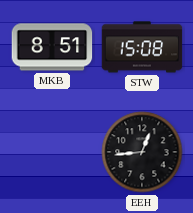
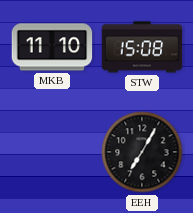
MKB: 8:51 -> 11:10
EEH: 12:44 -> 7:05
